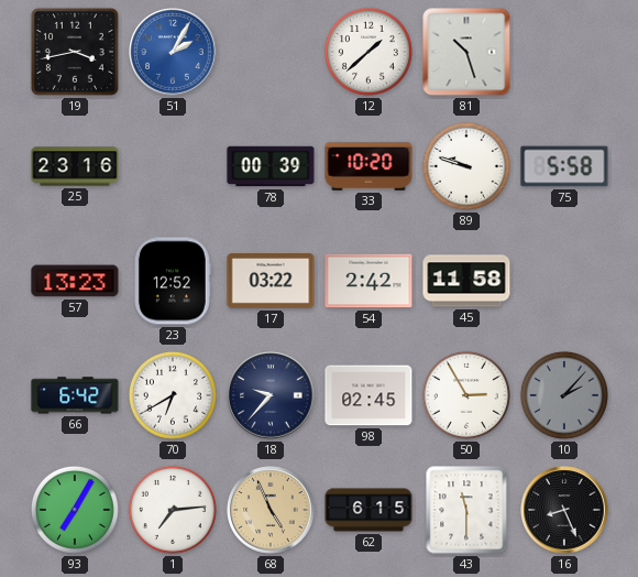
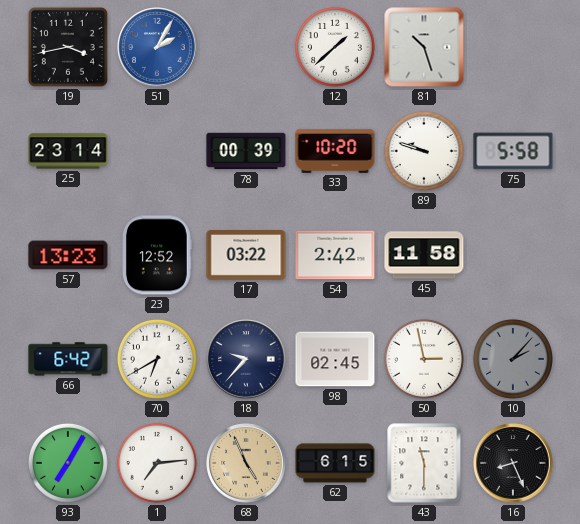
25: 23:16 -> 23:14
50: 2:55 -> 2:58
